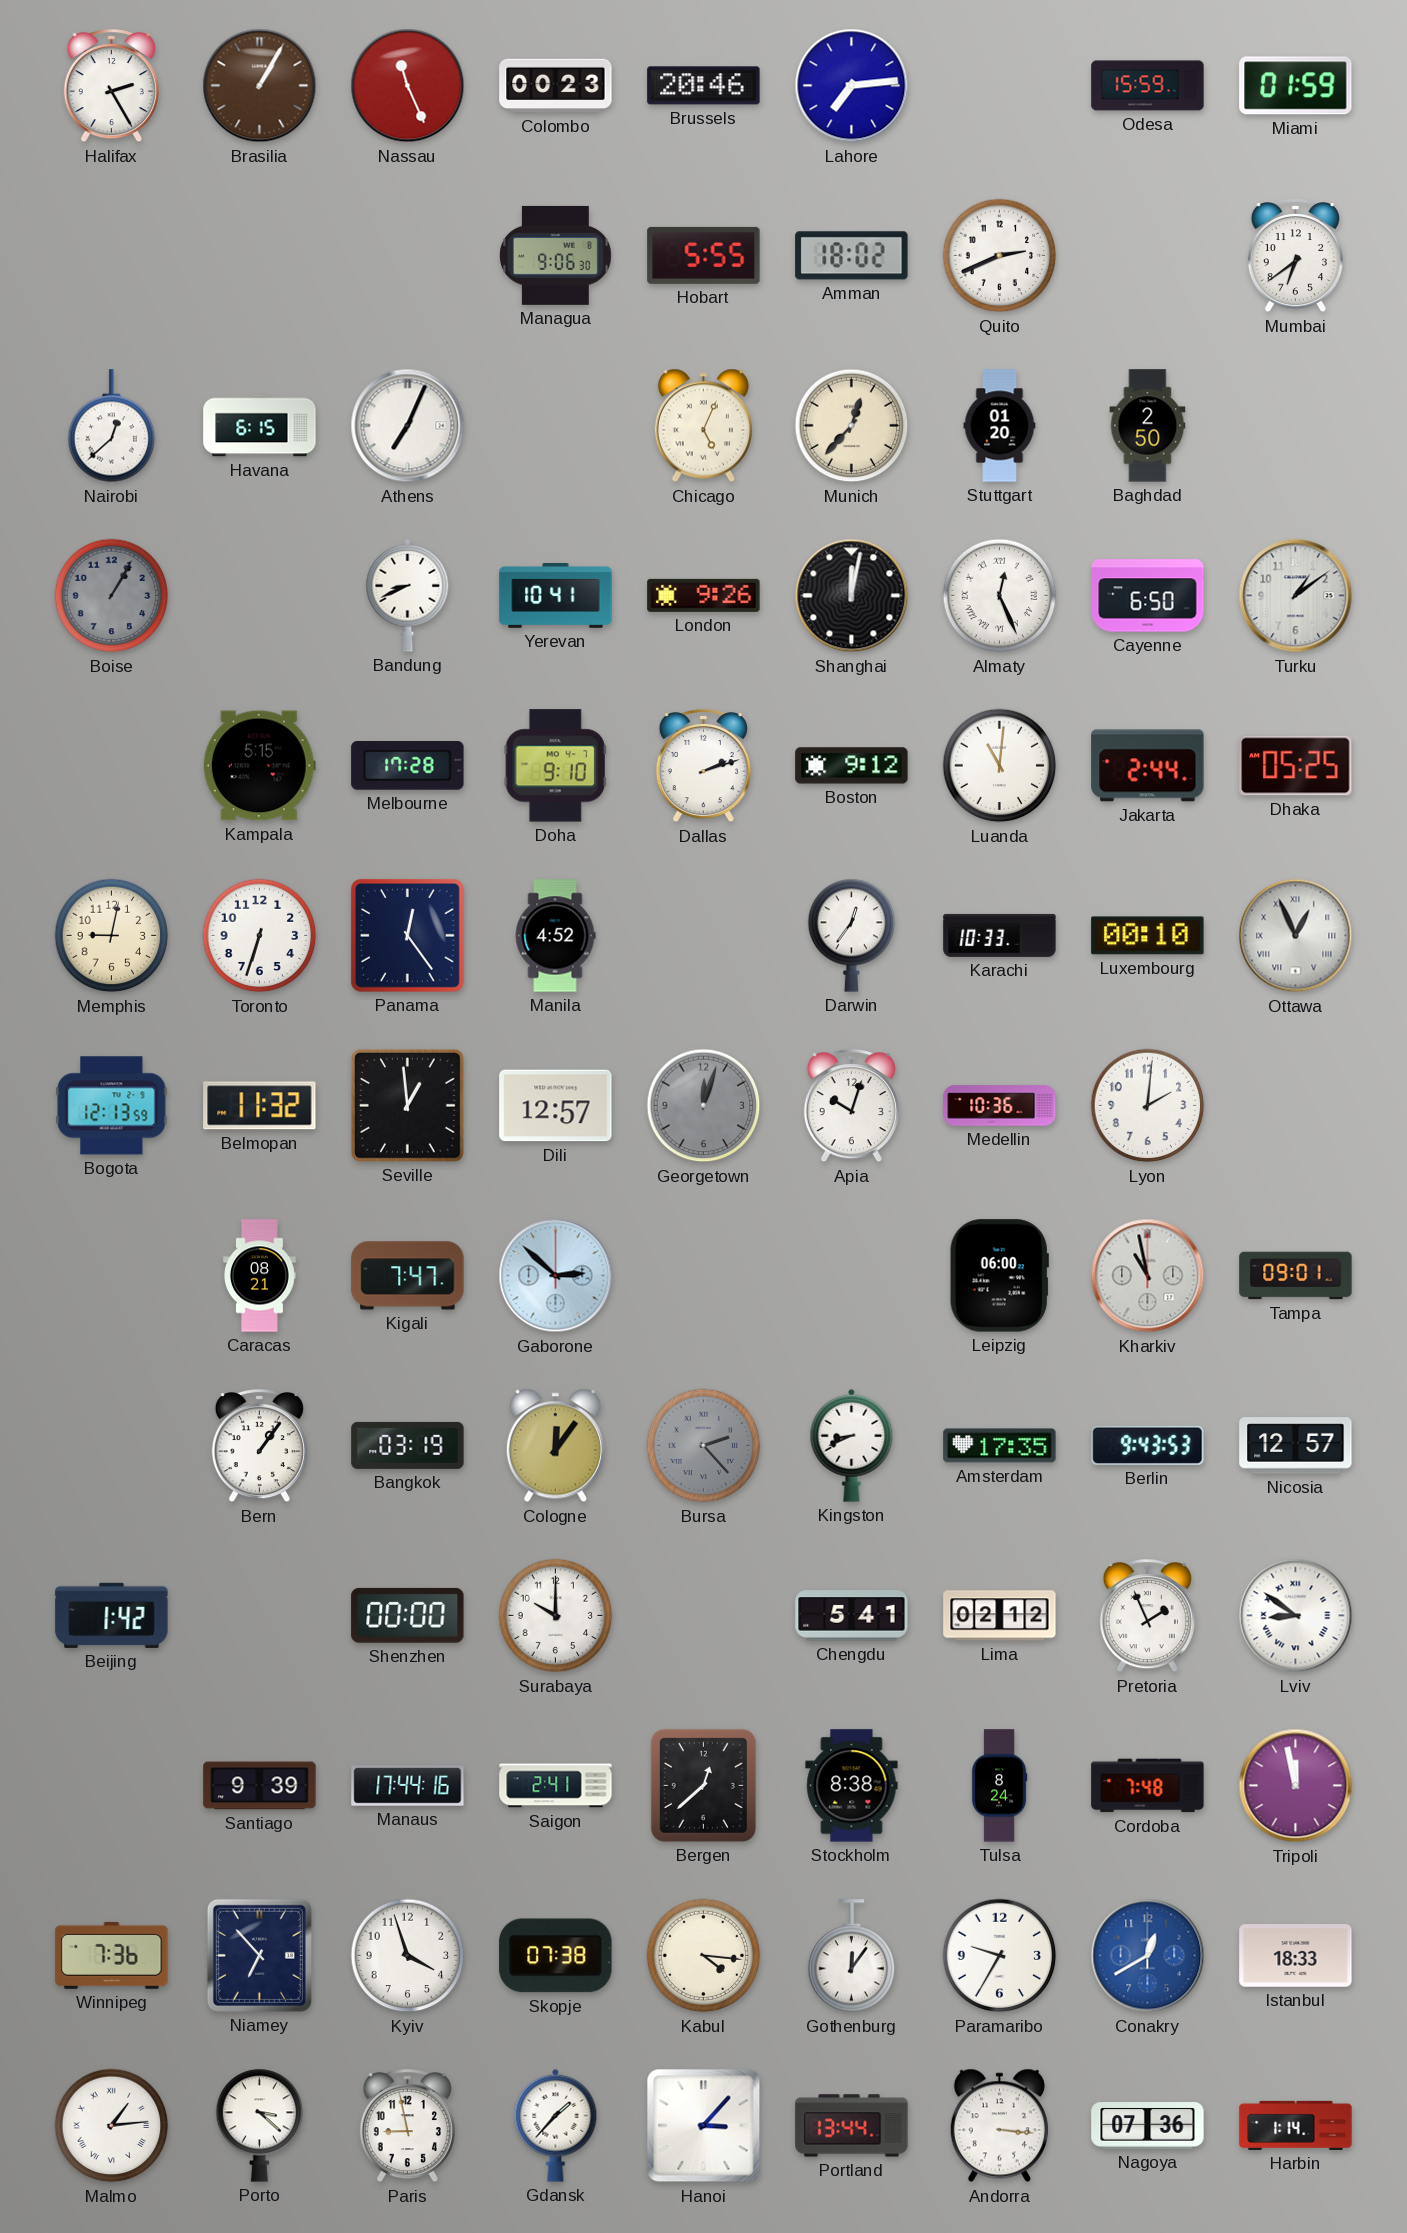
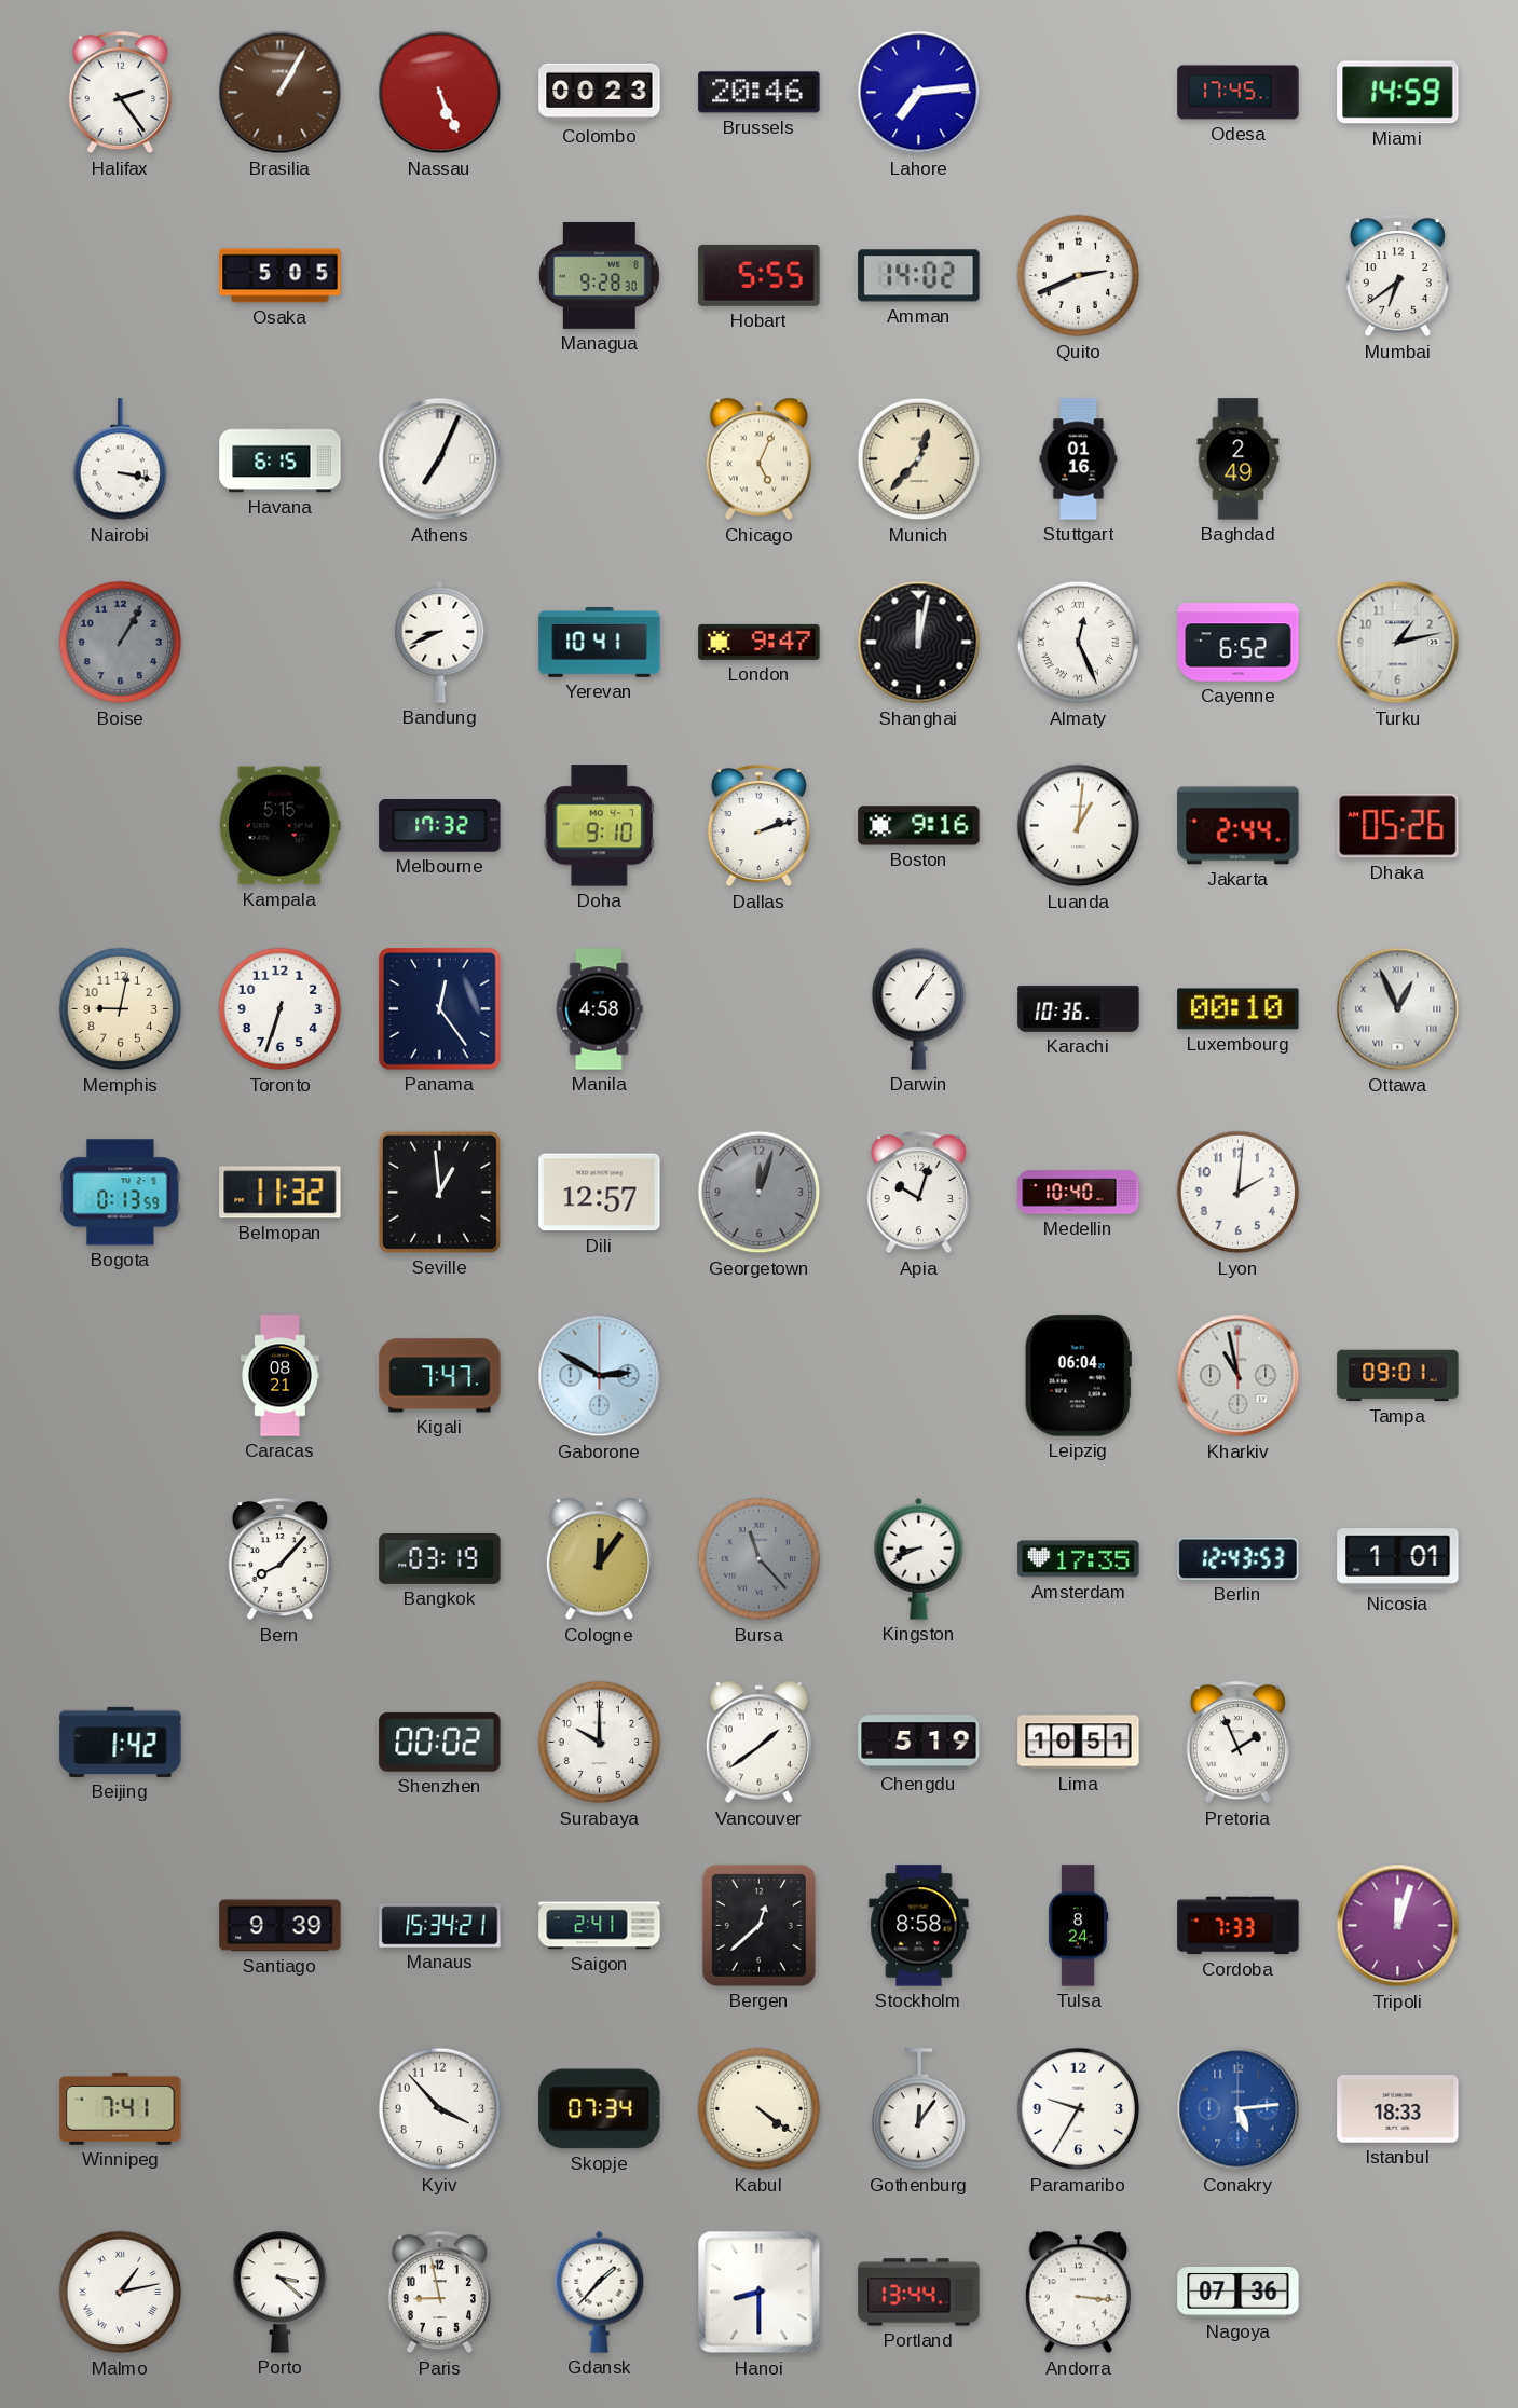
Halifax: 2:25 -> 2:24
Nassau: 11:26 -> 5:26
Odesa: 15:59 -> 17:45
Miami: 01:59 -> 14:59
Osaka: none -> 5:05
Managua: 9:06 -> 9:28
Amman: 18:02 -> 14:02
Nairobi: 12:38 -> 3:17
Stuttgart: 01:20 -> 01:16
Baghdad: 2:50 -> 2:49
London: 9:26 -> 9:47
Cayenne: 6:50 -> 6:52
Turku: 1:09 -> 1:13
Melbourne: 17:28 -> 17:32
Boston: 9:12 -> 9:16
Luanda: 11:01 -> 1:01
Dhaka: 05:25 -> 05:26
Manila: 4:52 -> 4:58
Darwin: 12:36 -> 1:06
Karachi: 10:33 -> 10:36
Bogota: 12:13 -> 0:13
Medellin: 10:36 -> 10:40
Gaborone: 2:52 -> 2:50
Leipzig: 06:00 -> 06:04
Bern: 1:06 -> 8:07
Bursa: 2:23 -> 11:23
Berlin: 9:43 -> 12:43
Nicosia: 12:57 -> 1:01
Shenzhen: 00:00 -> 00:02
Vancouver: none -> 1:39
Chengdu: 5:41 -> 5:19
Lima: 02:12 -> 10:51
Lviv: 8:51 -> none
Manaus: 17:44 -> 15:34
Stockholm: 8:38 -> 8:58
Cordoba: 7:48 -> 7:33
Tripoli: 11:58 -> 12:03
Winnipeg: 7:36 -> 7:41
Niamey: 6:53 -> none
Kyiv: 3:57 -> 3:53
Skopje: 07:38 -> 07:34
Kabul: 4:16 -> 4:21
Conakry: 12:40 -> 5:14
Malmo: 1:14 -> 1:13
Hanoi: 3:07 -> 8:30
Harbin: 1:14 -> none
